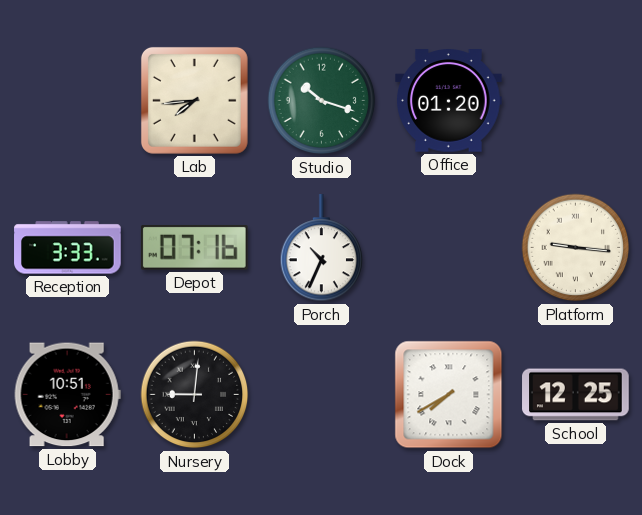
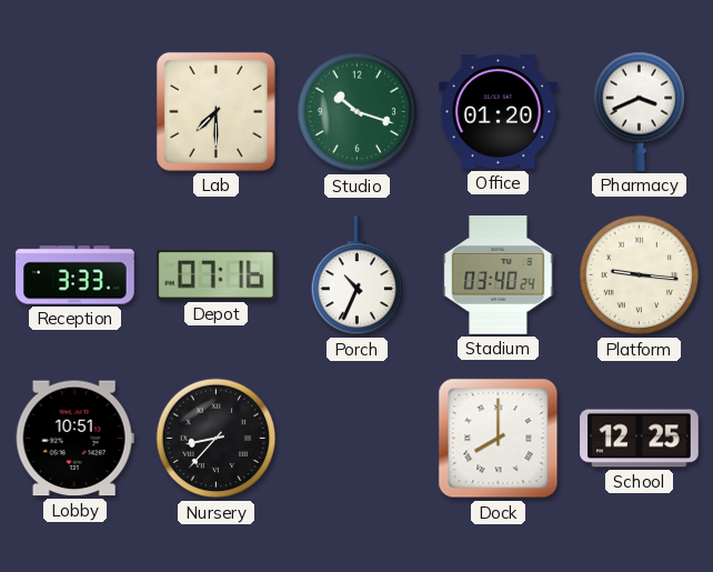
Lab: 7:44 -> 7:30
Pharmacy: none -> 3:41
Stadium: none -> 03:40
Nursery: 9:01 -> 8:37
Dock: 7:40 -> 8:00
